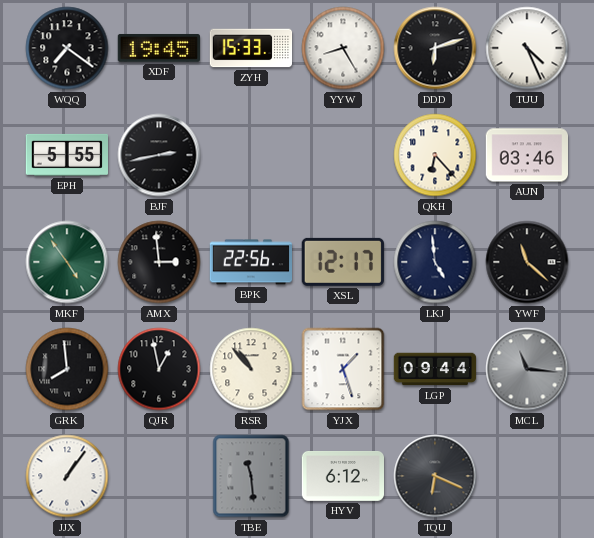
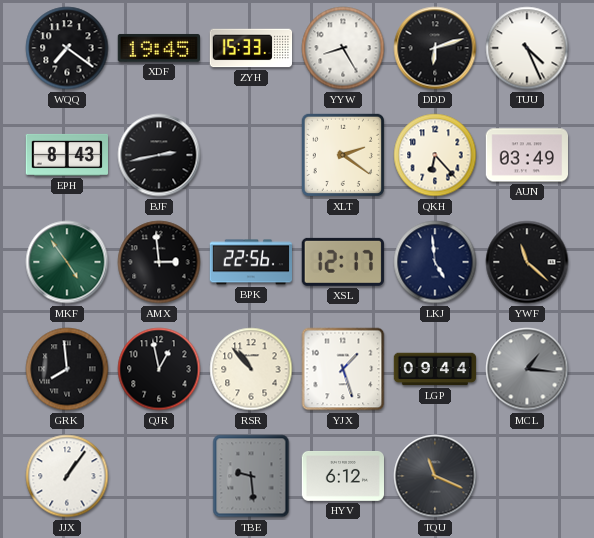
EPH: 5:55 -> 8:43
XLT: none -> 2:21
AUN: 03:46 -> 03:49
MCL: 11:16 -> 1:16
TBE: 11:29 -> 9:29
TQU: 6:19 -> 11:19
